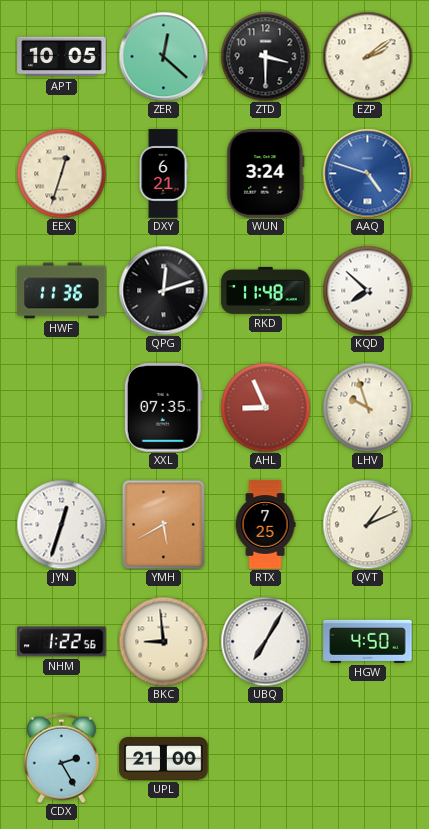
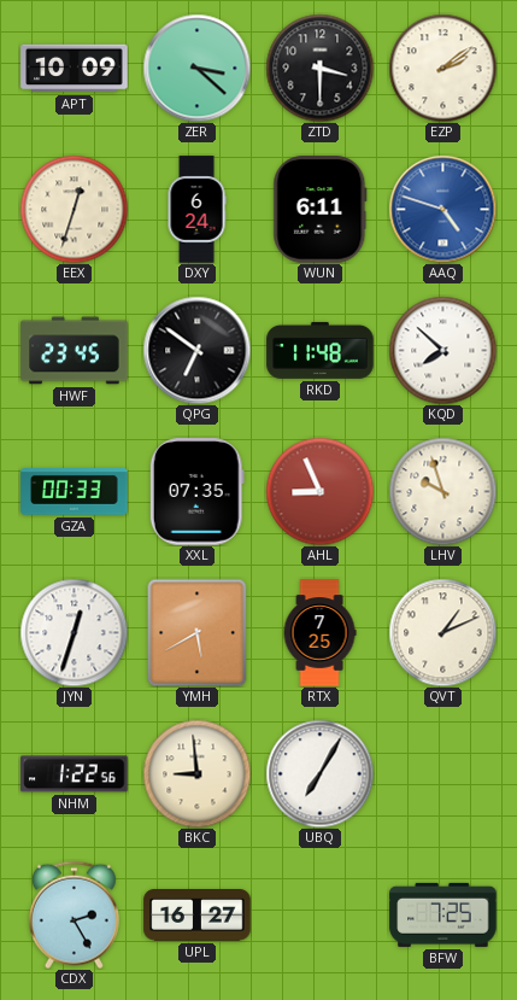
APT: 10:05 -> 10:09
ZER: 12:22 -> 3:22
DXY: 6:21 -> 6:24
WUN: 3:24 -> 6:11
HWF: 11:36 -> 23:45
QPG: 12:12 -> 6:51
GZA: none -> 00:33
HGW: 4:50 -> none
UPL: 21:00 -> 16:27
BFW: none -> 7:25
